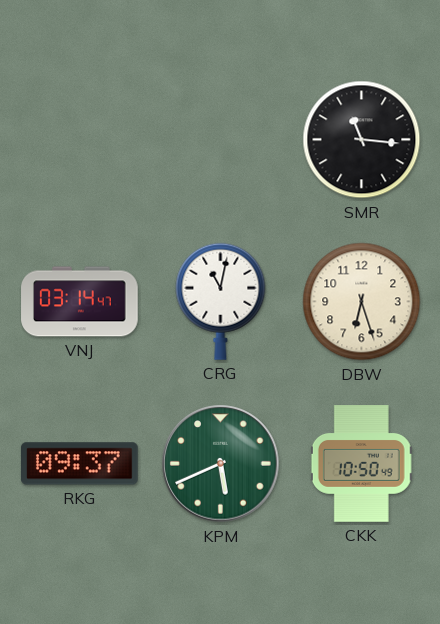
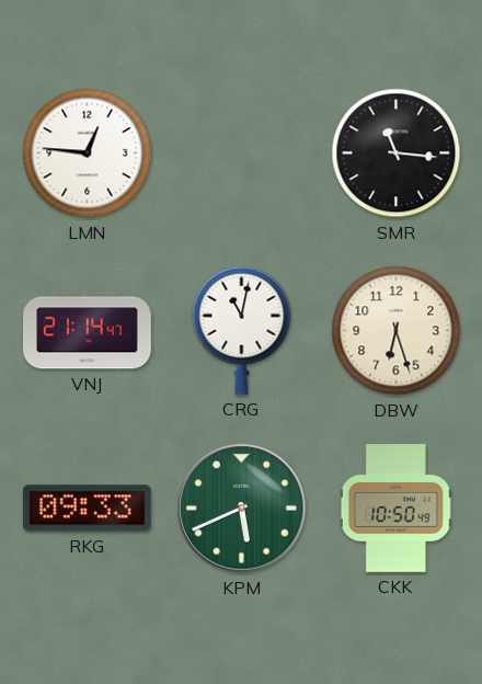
LMN: none -> 12:46
VNJ: 03:14 -> 21:14
RKG: 09:37 -> 09:33
